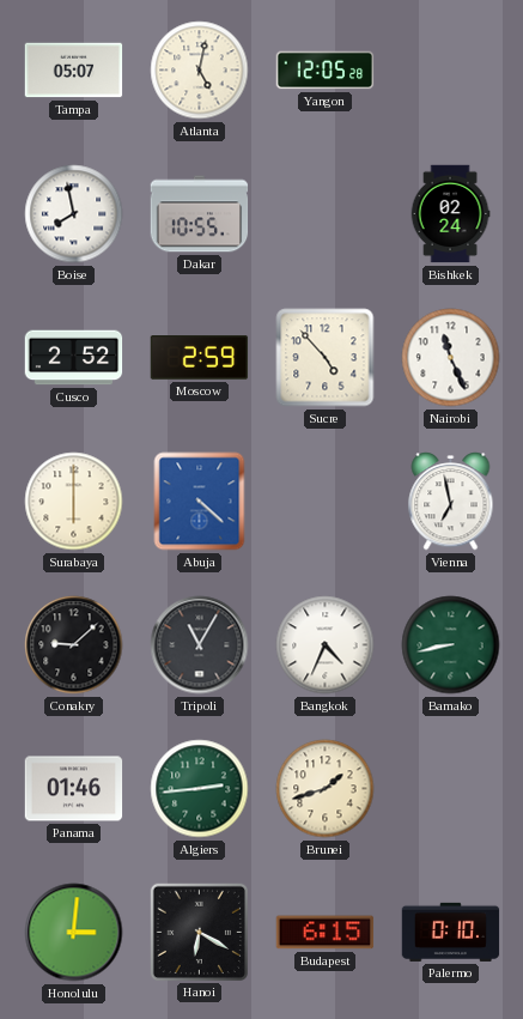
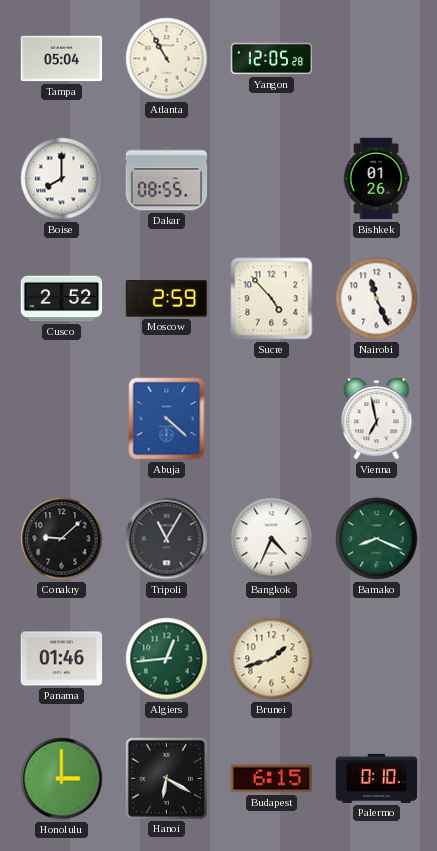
Tampa: 05:07 -> 05:04
Atlanta: 5:02 -> 10:55
Boise: 7:58 -> 8:00
Dakar: 10:55 -> 08:55
Bishkek: 02:24 -> 01:26
Surabaya: 6:00 -> none
Bamako: 8:43 -> 8:19
Algiers: 2:44 -> 12:44
Honolulu: 3:01 -> 3:00
